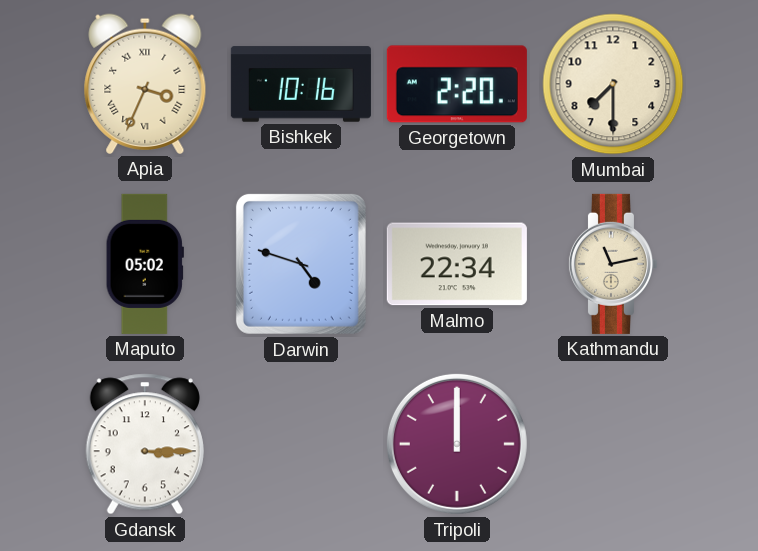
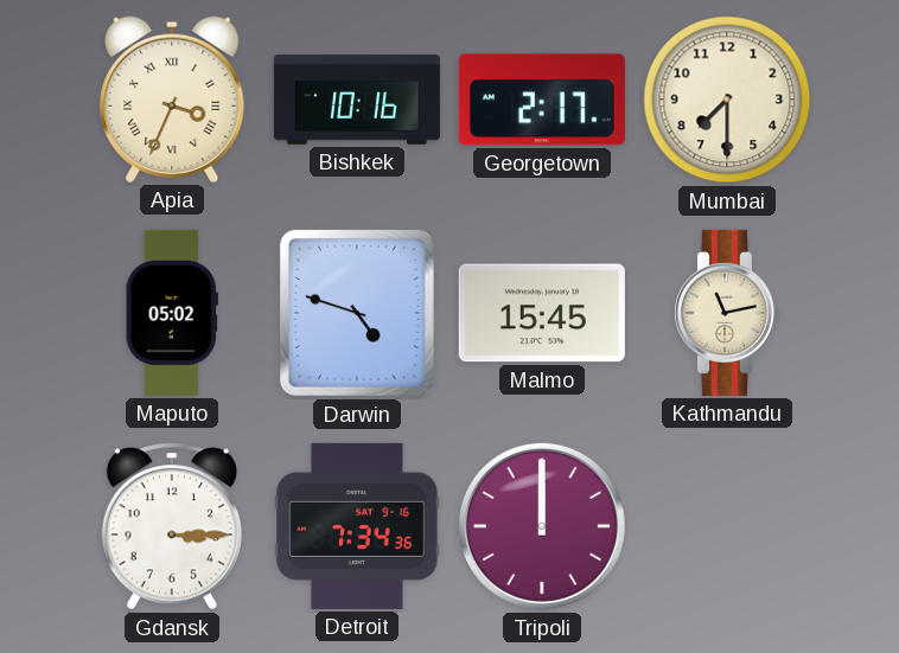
Georgetown: 2:20 -> 2:17
Malmo: 22:34 -> 15:45
Detroit: none -> 7:34
